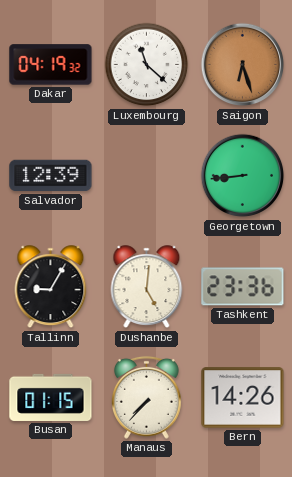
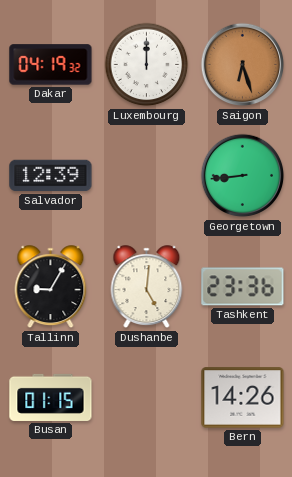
Luxembourg: 11:22 -> 12:00
Manaus: 7:37 -> none
